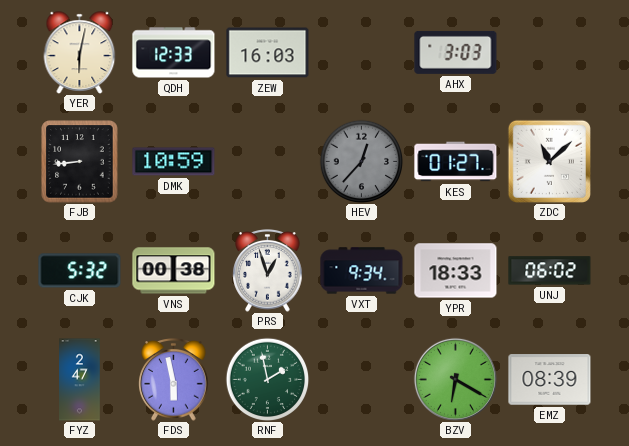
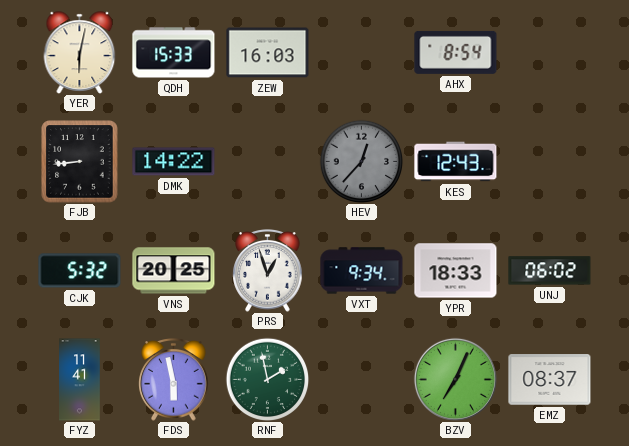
QDH: 12:33 -> 15:33
AHX: 3:03 -> 8:54
DMK: 10:59 -> 14:22
KES: 01:27 -> 12:43
ZDC: 11:08 -> none
VNS: 00:38 -> 20:25
FYZ: 2:47 -> 11:41
BZV: 6:20 -> 7:04
EMZ: 08:39 -> 08:37
